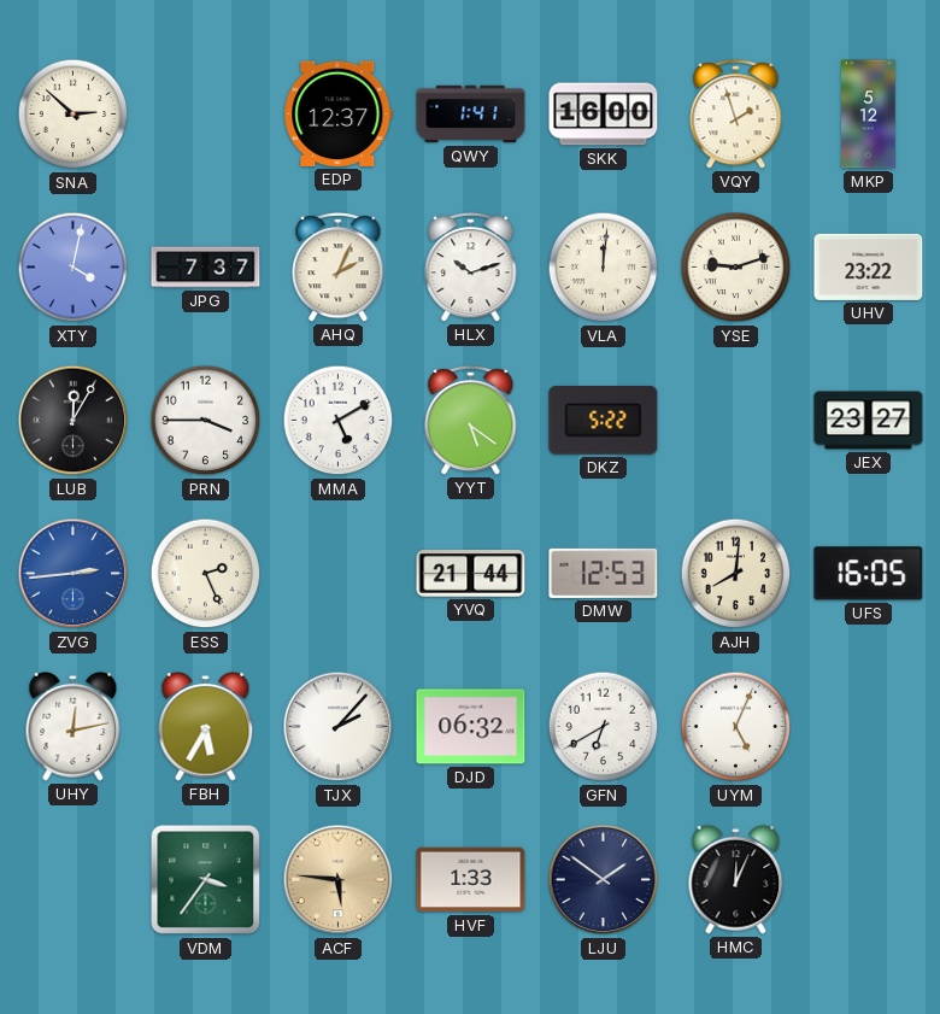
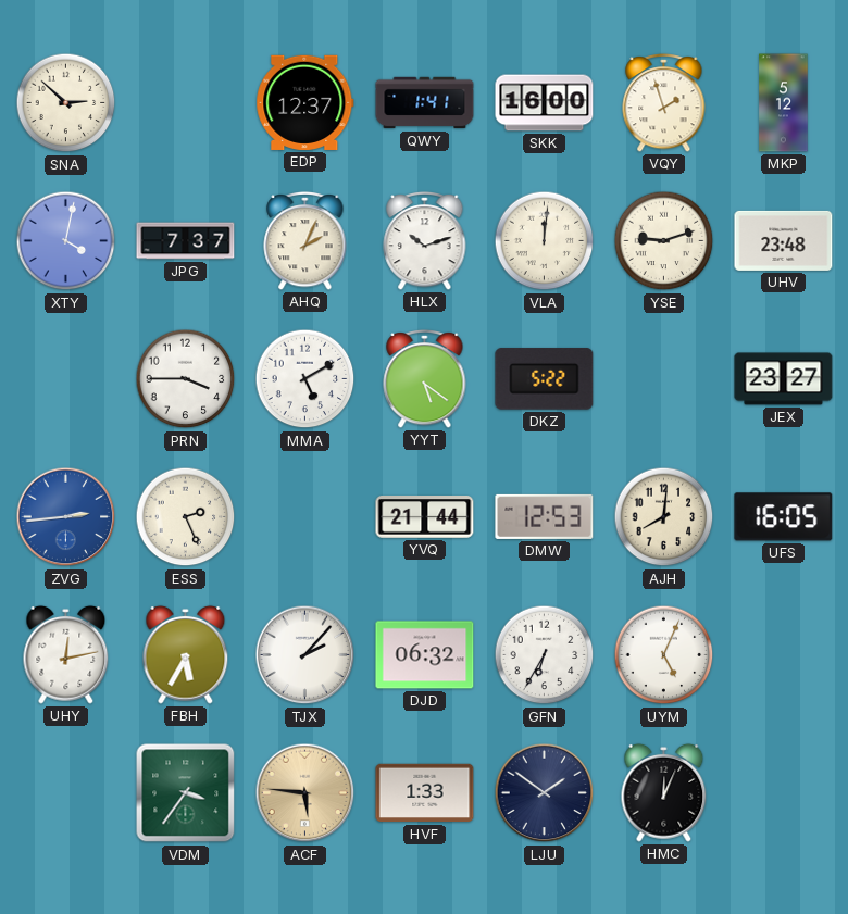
UHV: 23:22 -> 23:48
LUB: 12:05 -> none
GFN: 6:40 -> 6:35
